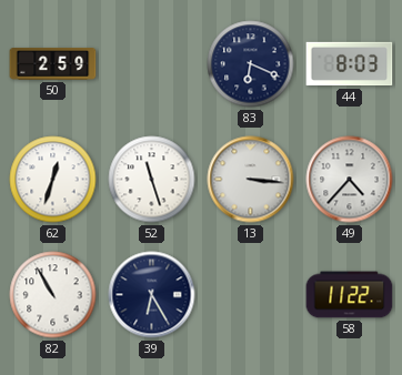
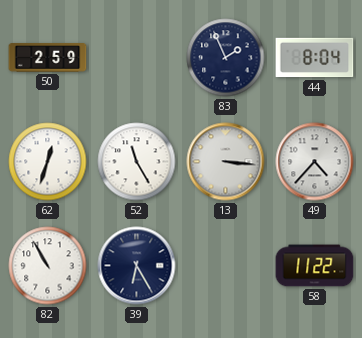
83: 6:19 -> 1:56
44: 8:03 -> 8:04
52: 11:27 -> 11:25
